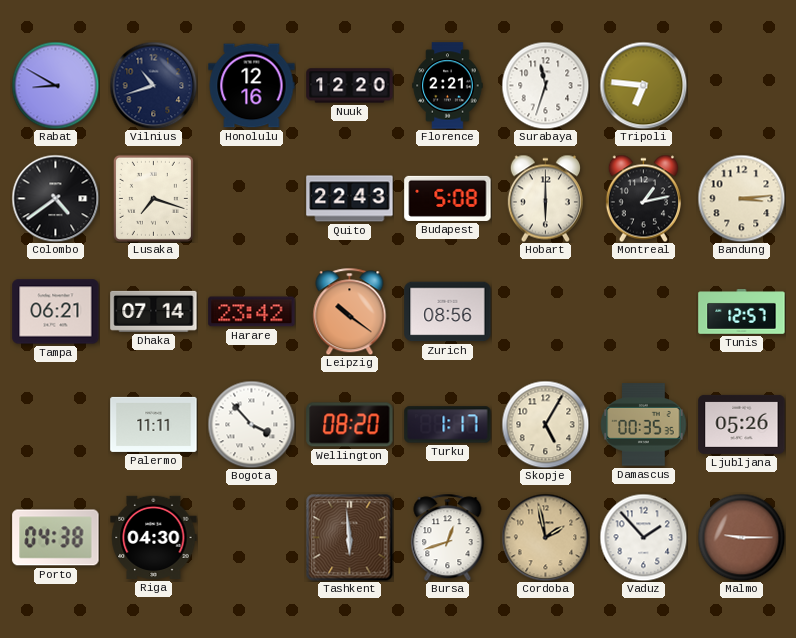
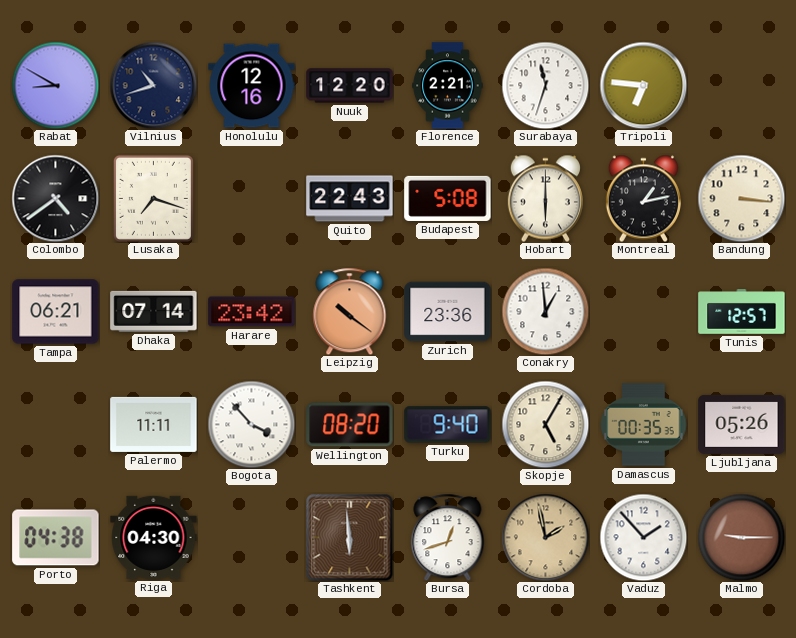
Bandung: 3:14 -> 3:16
Zurich: 08:56 -> 23:36
Conakry: none -> 12:59
Turku: 1:17 -> 9:40
